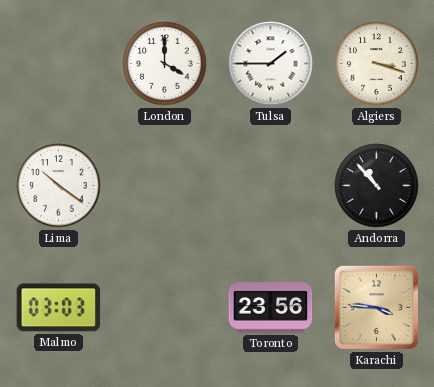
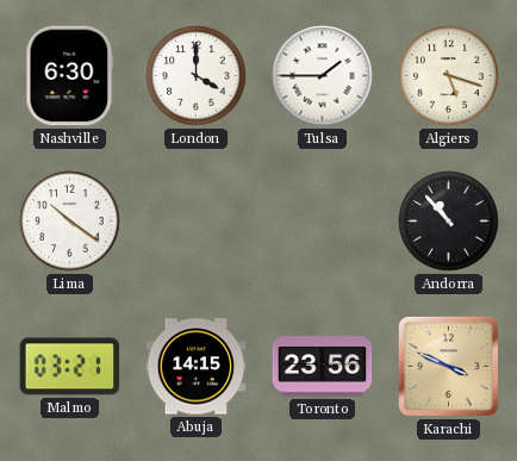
Nashville: none -> 6:30
Algiers: 3:18 -> 5:18
Malmo: 03:03 -> 03:21
Abuja: none -> 14:15
Karachi: 3:46 -> 3:49
